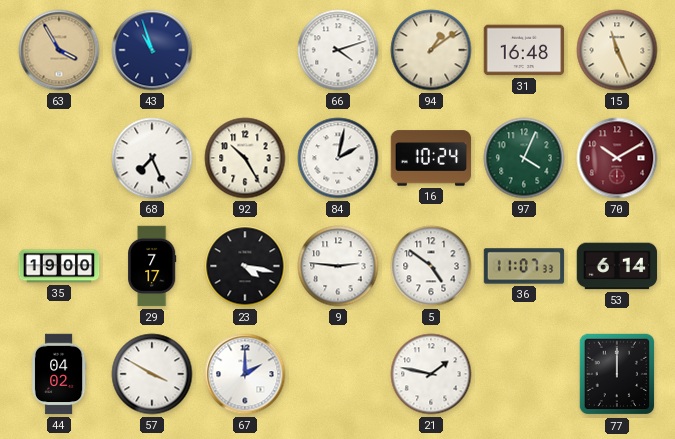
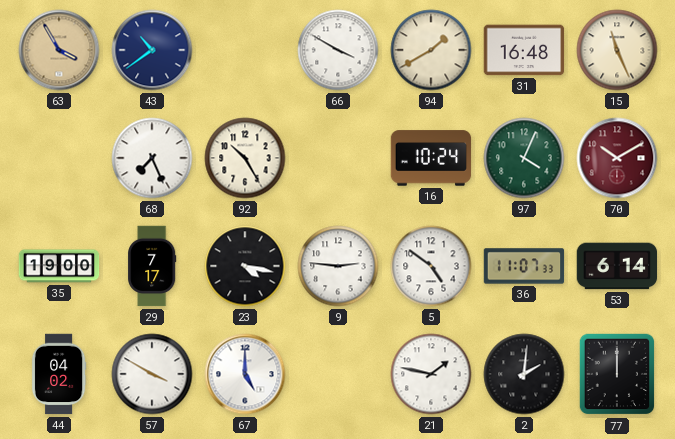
43: 10:57 -> 10:39
66: 4:12 -> 3:50
94: 1:09 -> 1:40
84: 2:02 -> none
67: 2:00 -> 5:00
2: none -> 2:01
